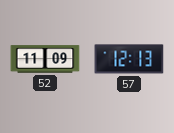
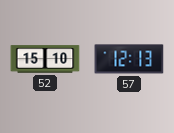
52: 11:09 -> 15:10
